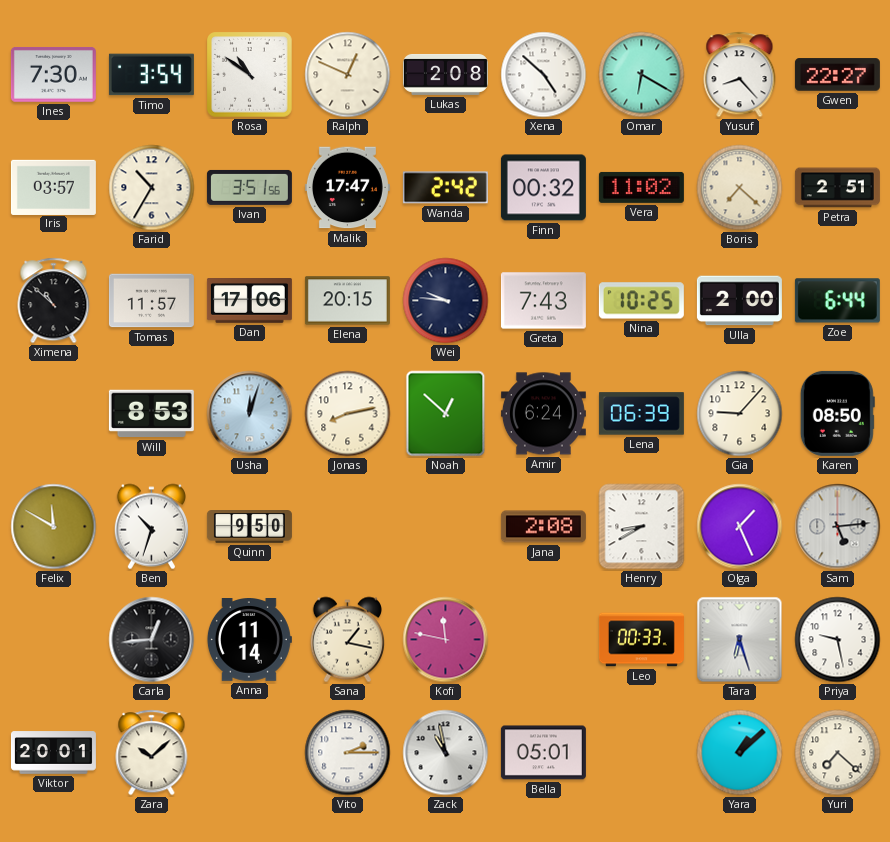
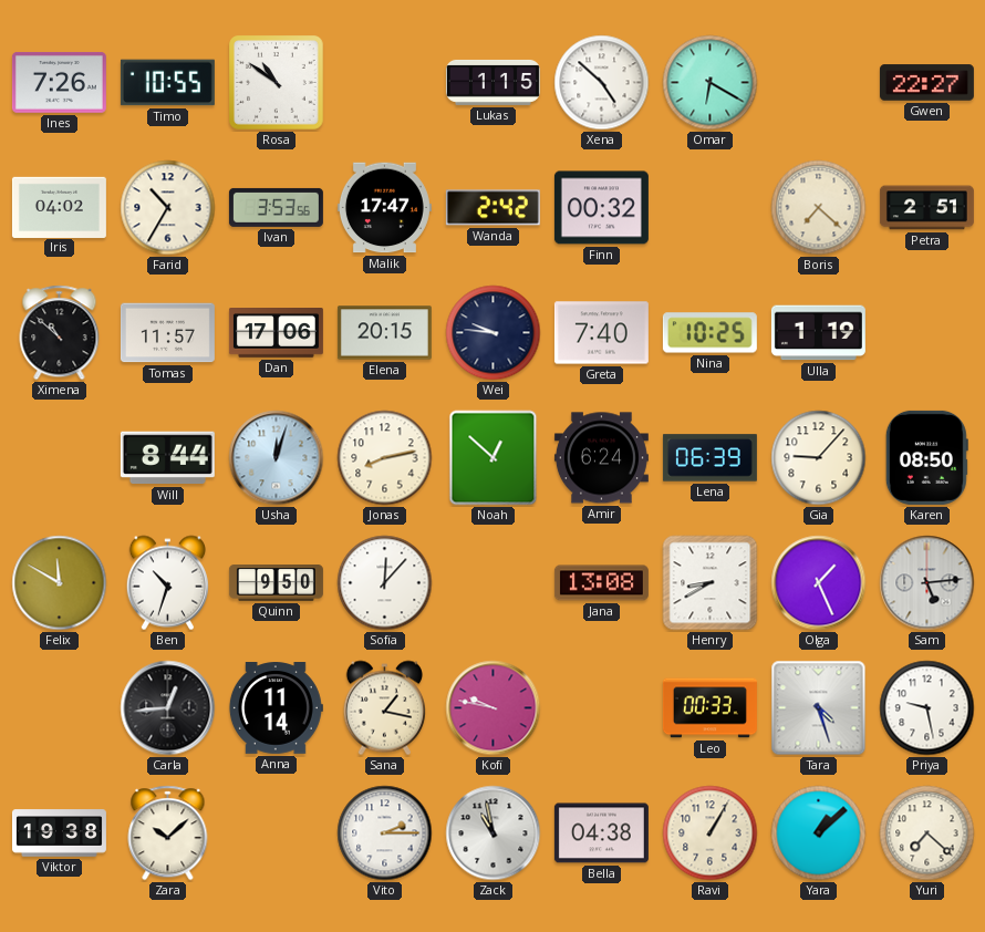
Ines: 7:30 -> 7:26
Timo: 3:54 -> 10:55
Ralph: 12:49 -> none
Lukas: 2:08 -> 1:15
Yusuf: 8:23 -> none
Iris: 03:57 -> 04:02
Ivan: 3:51 -> 3:53
Vera: 11:02 -> none
Greta: 7:43 -> 7:40
Ulla: 2:00 -> 1:19
Zoe: 6:44 -> none
Will: 8:53 -> 8:44
Sofia: none -> 12:07
Jana: 2:08 -> 13:08
Kofi: 11:47 -> 9:47
Tara: 6:27 -> 4:27
Viktor: 20:01 -> 19:38
Bella: 05:01 -> 04:38
Ravi: none -> 1:05
